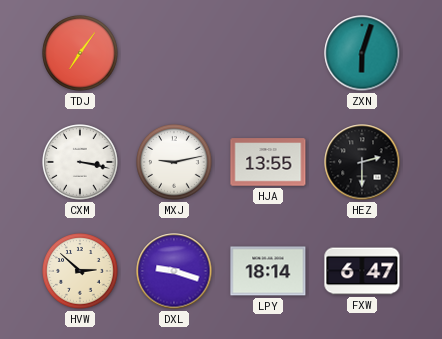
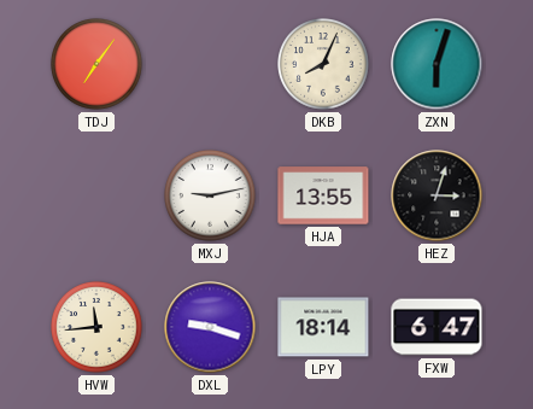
DKB: none -> 8:04
CXM: 3:17 -> none
HEZ: 2:30 -> 3:03
HVW: 2:52 -> 11:44
